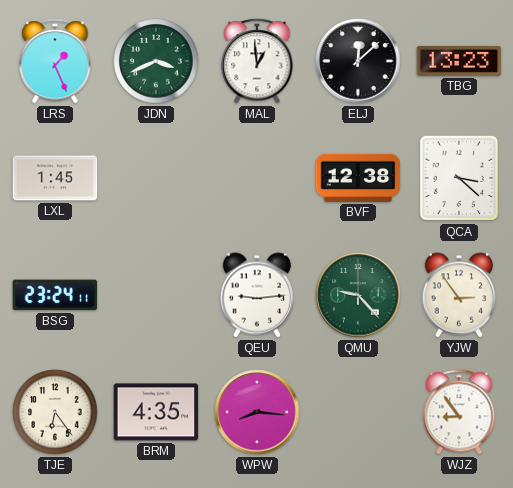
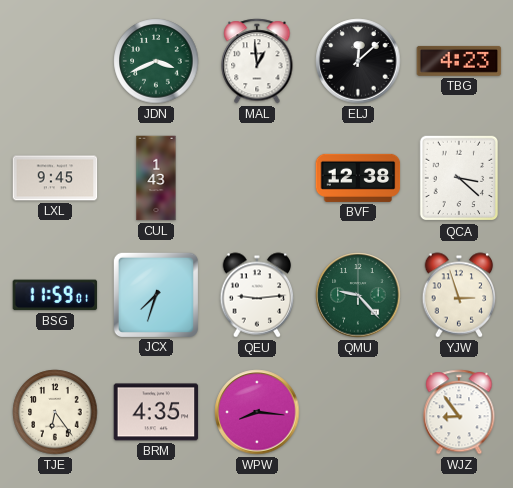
LRS: 1:26 -> none
TBG: 13:23 -> 4:23
LXL: 1:45 -> 9:45
CUL: none -> 1:43
BSG: 23:24 -> 11:59
JCX: none -> 7:33
YJW: 2:54 -> 2:57
